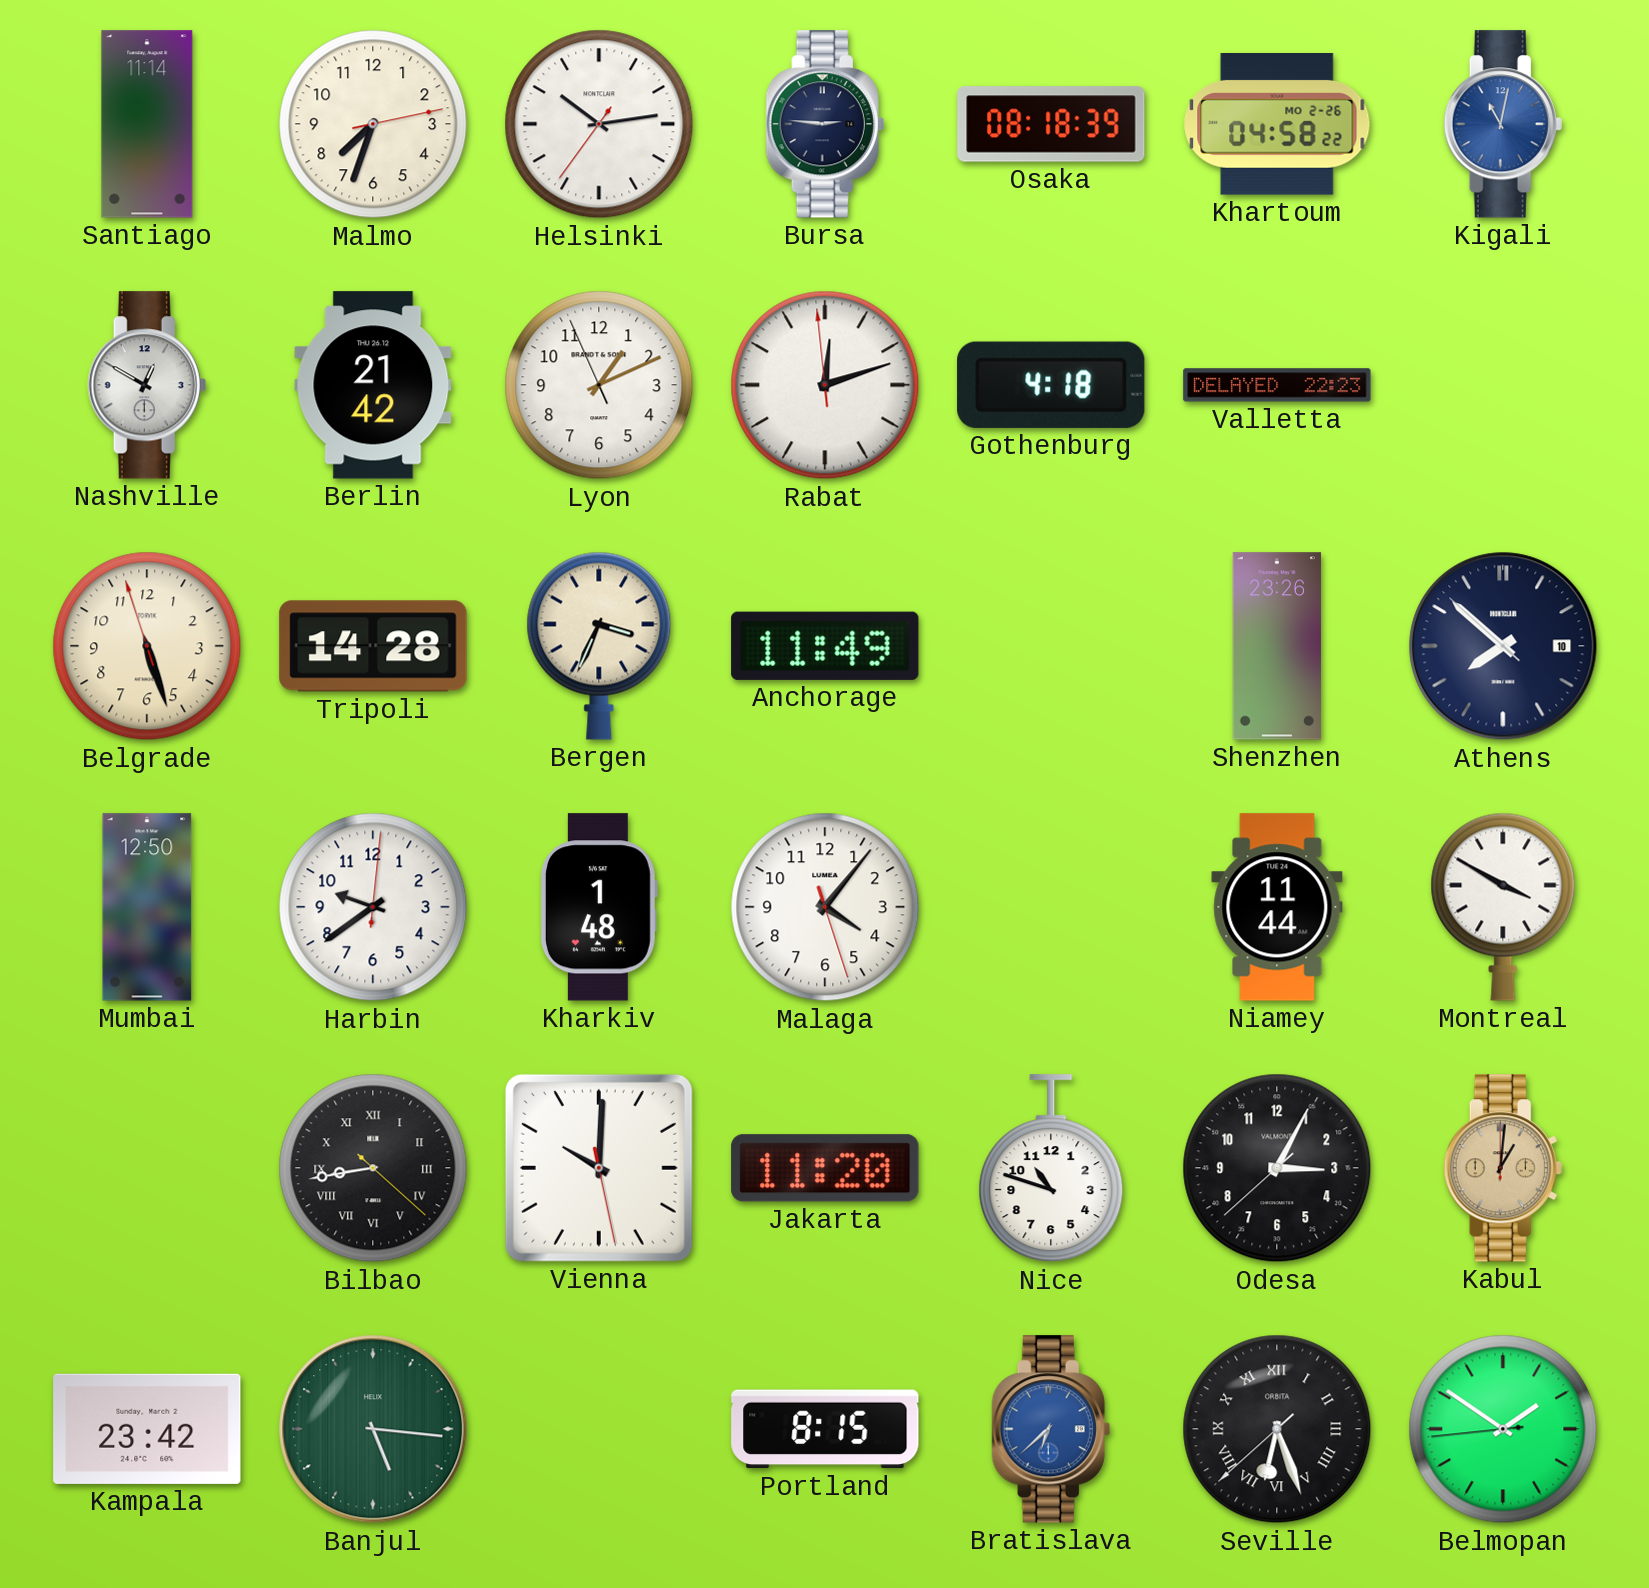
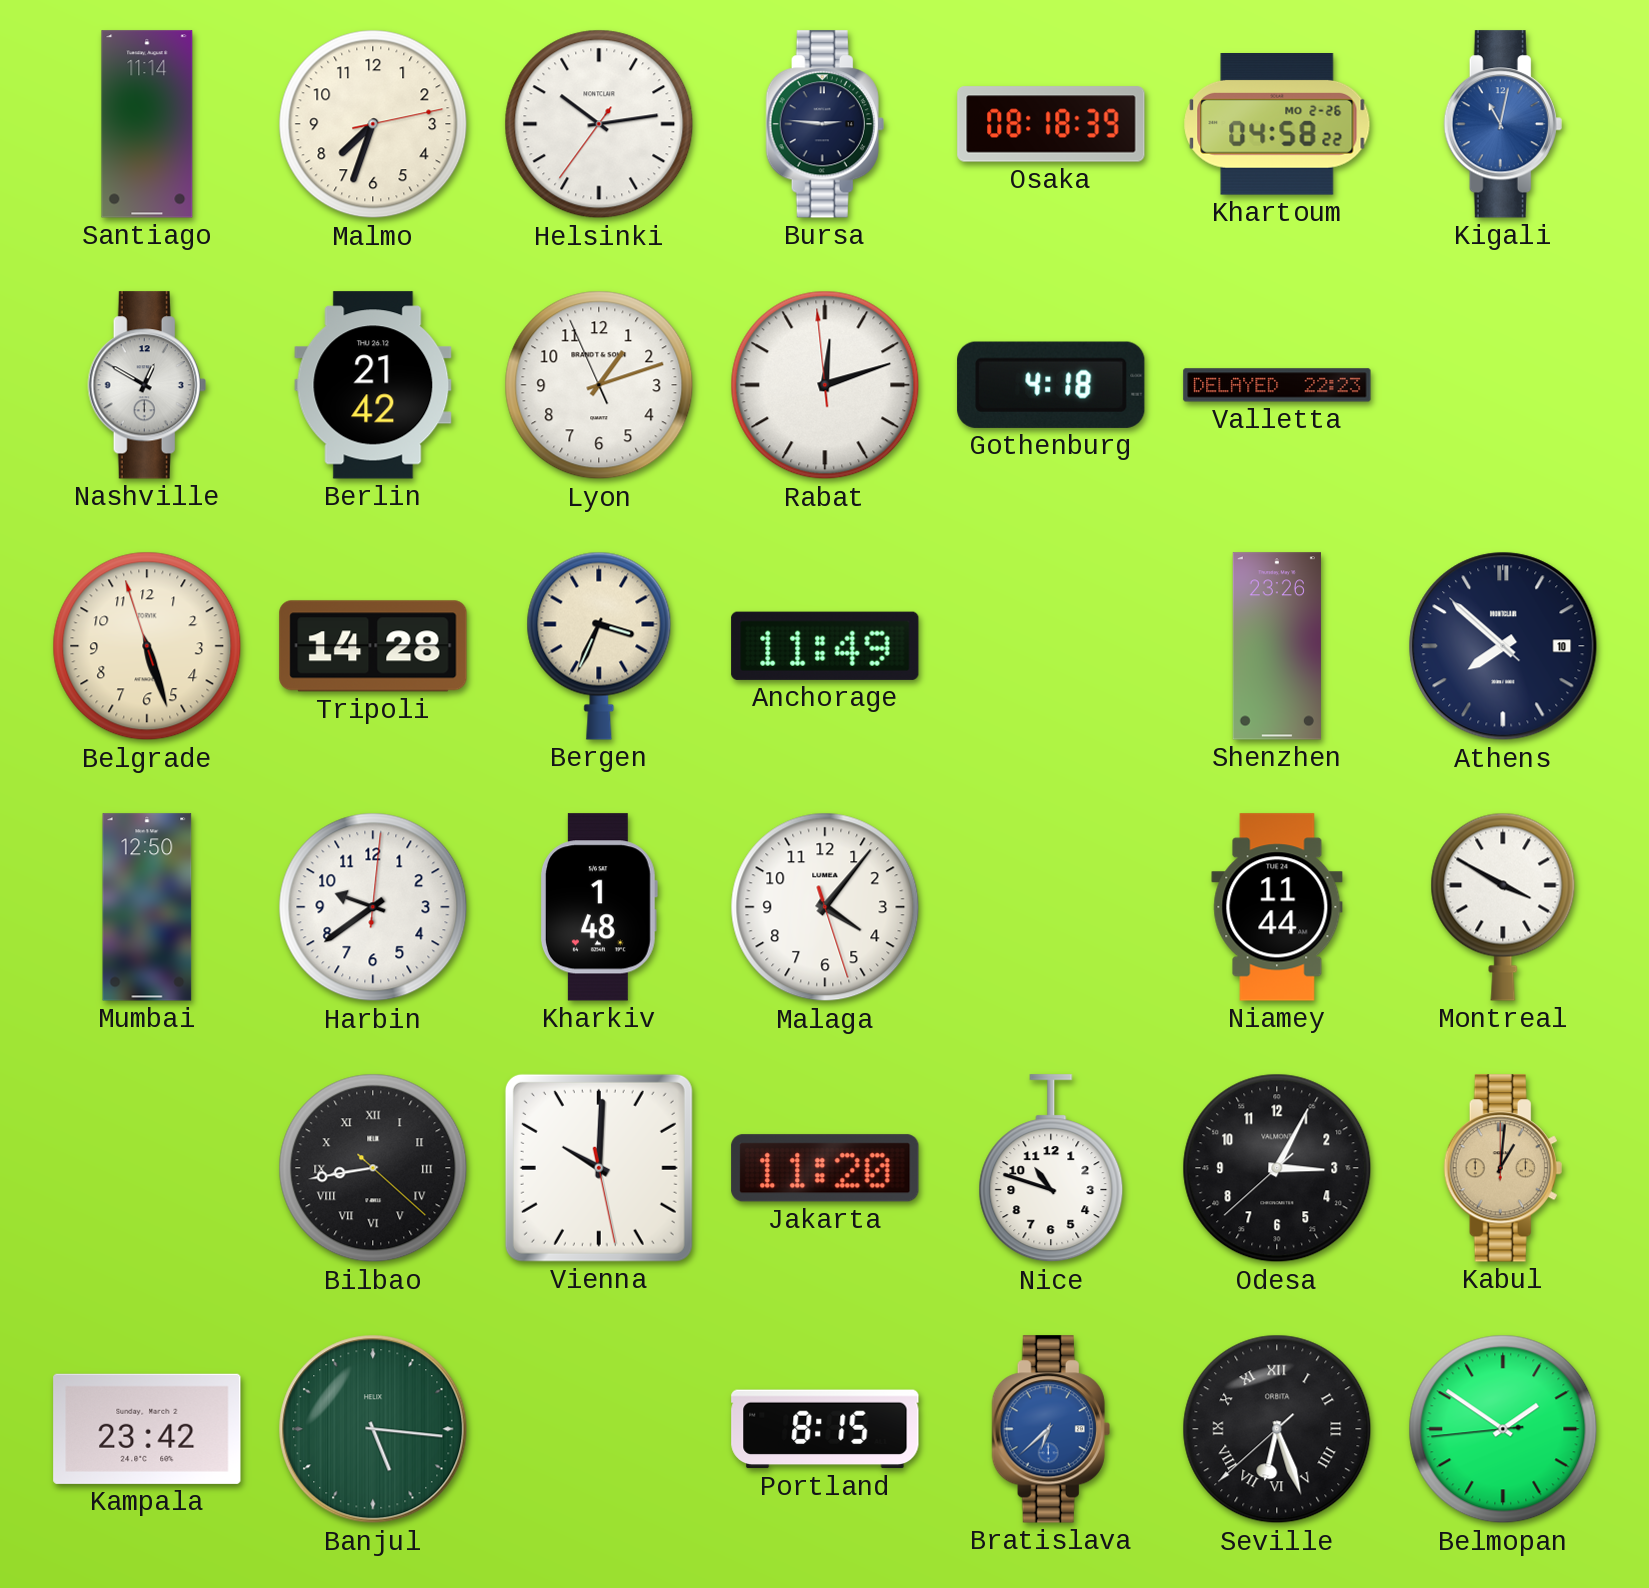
Lyon: 1:10 -> 1:11
